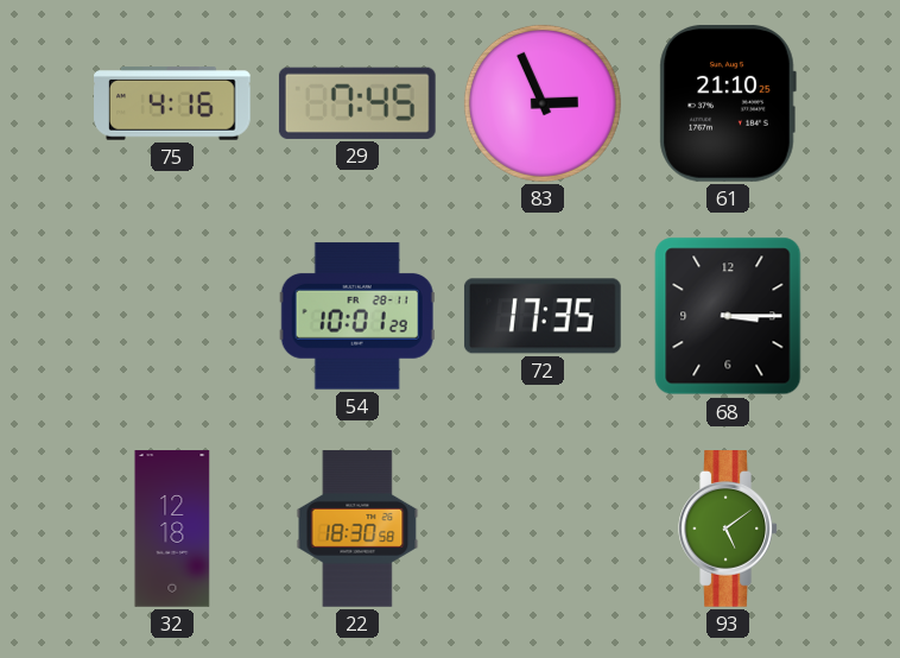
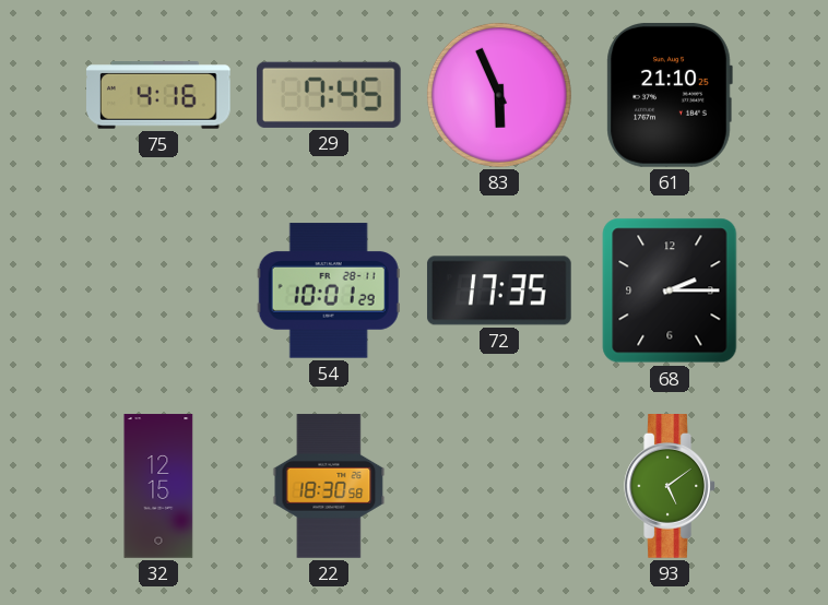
83: 2:56 -> 5:56
68: 3:15 -> 2:15
32: 12:18 -> 12:15
